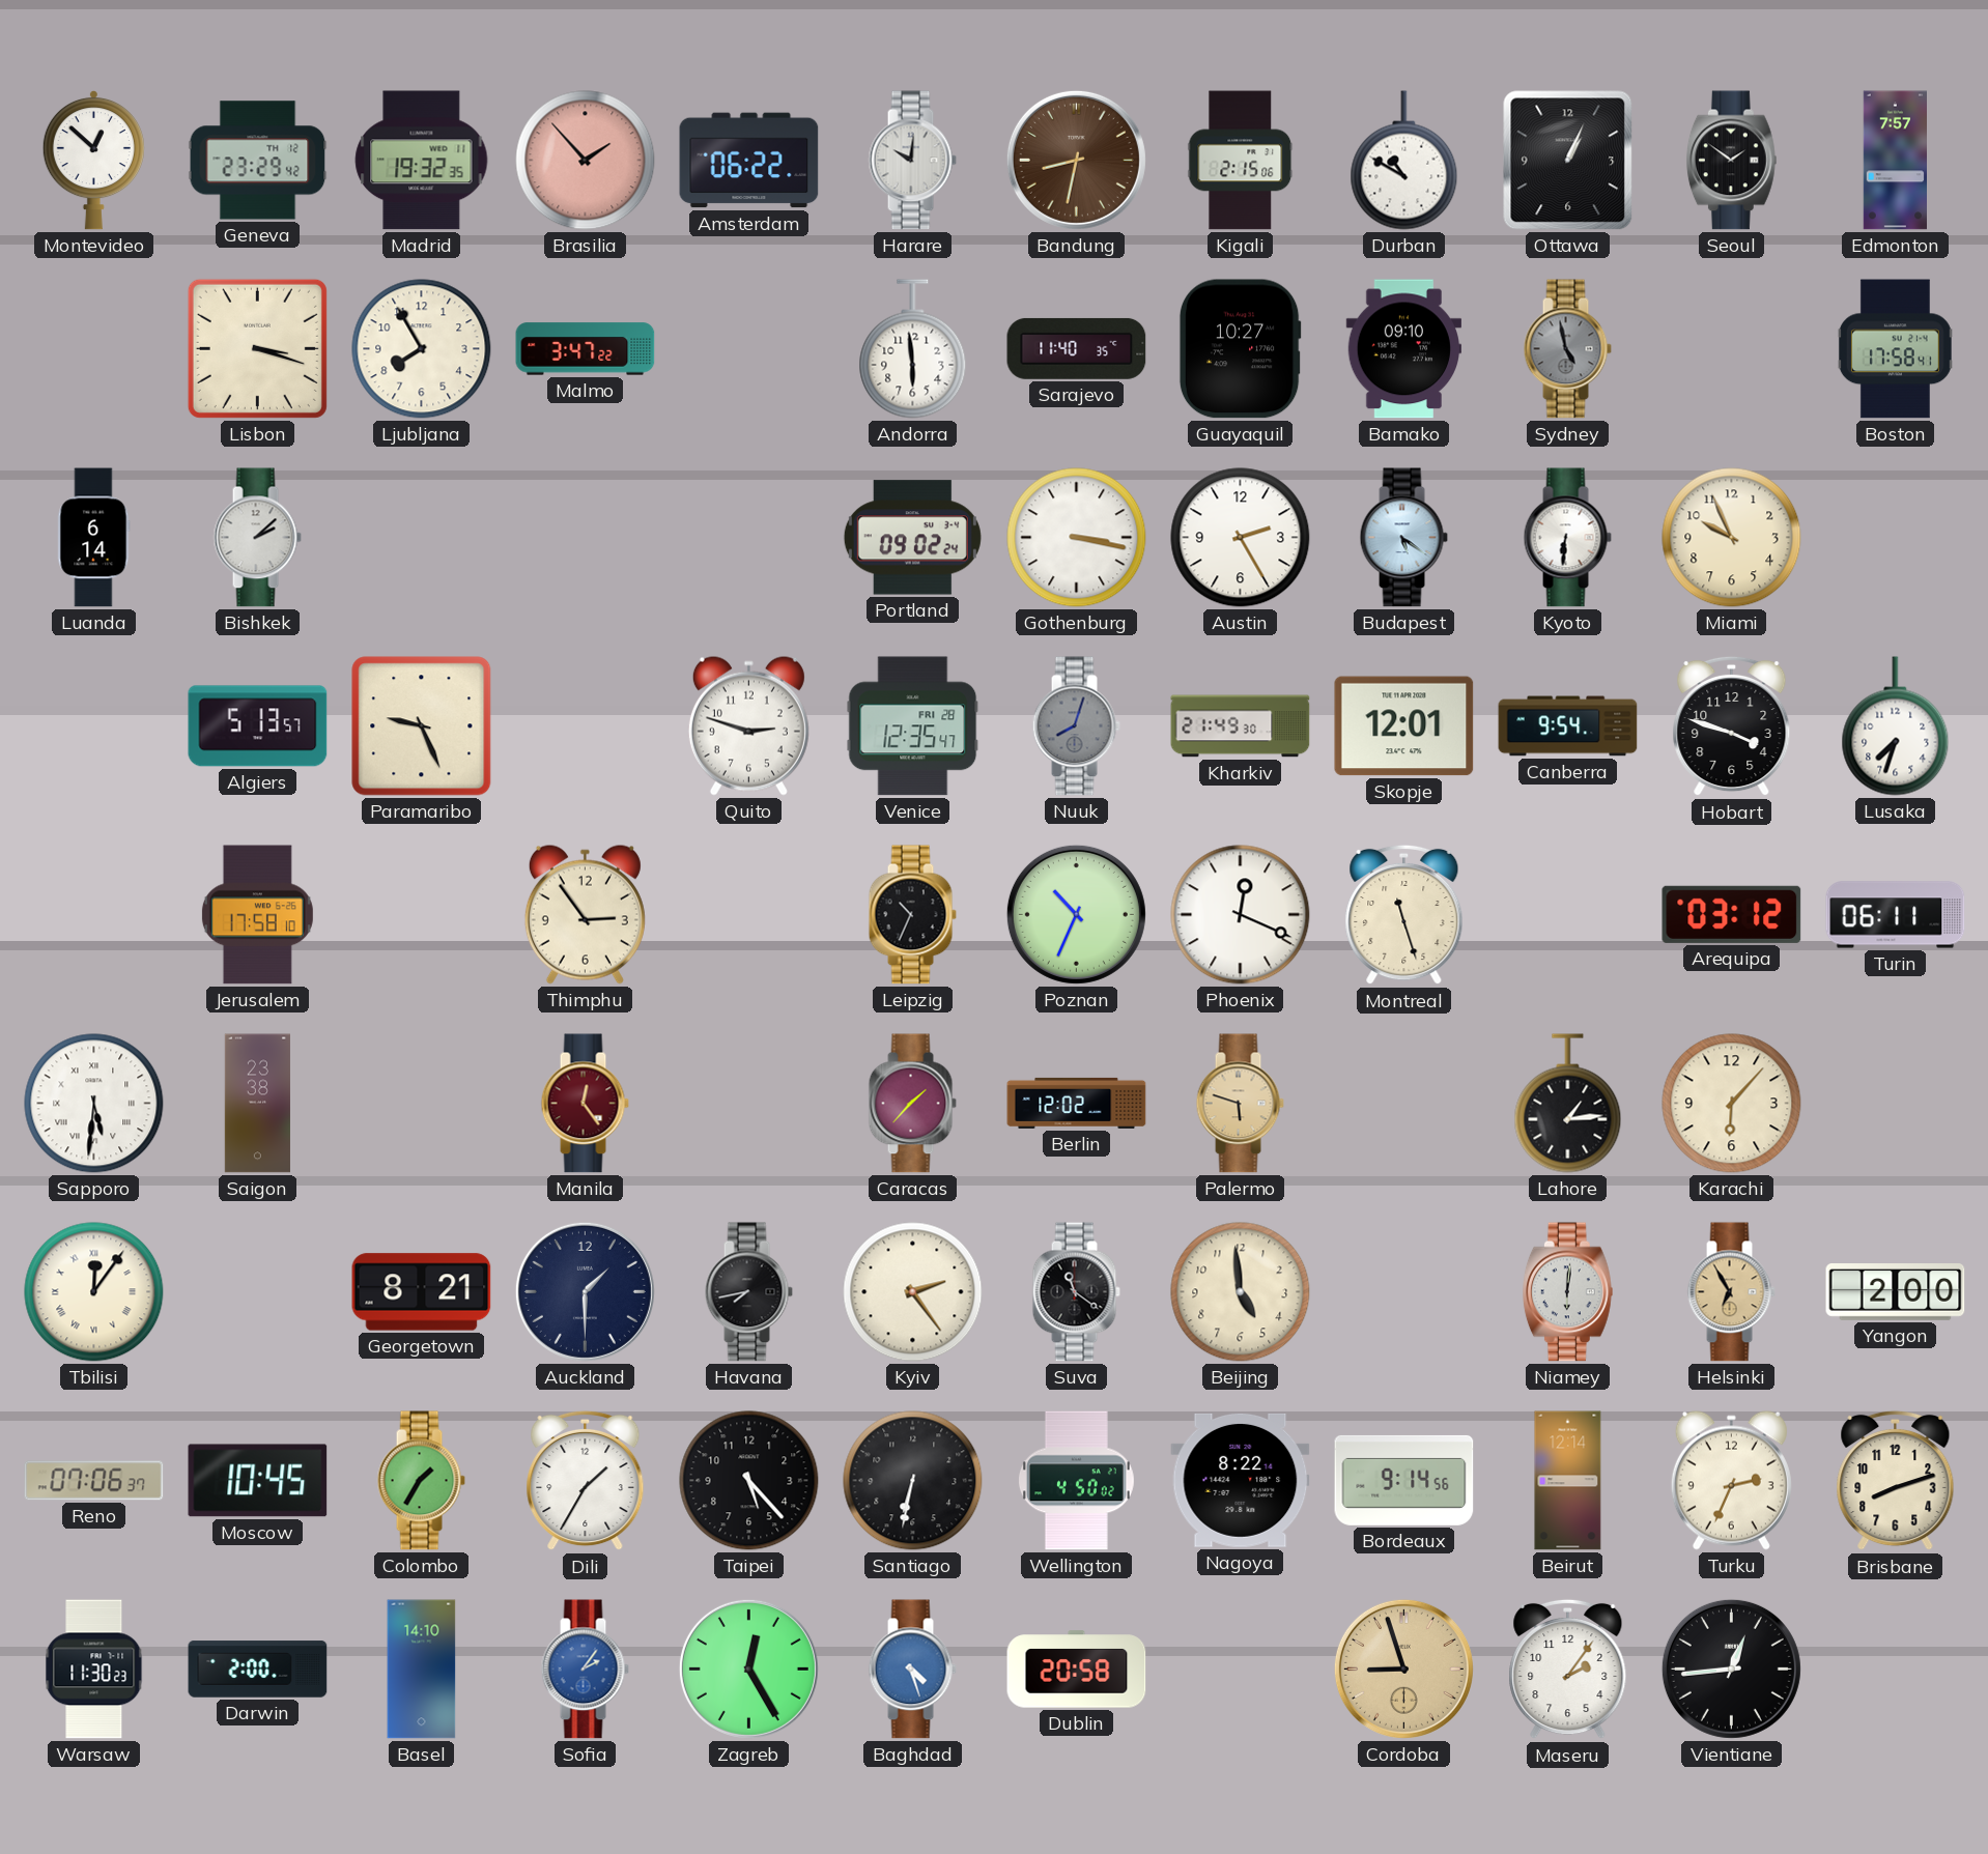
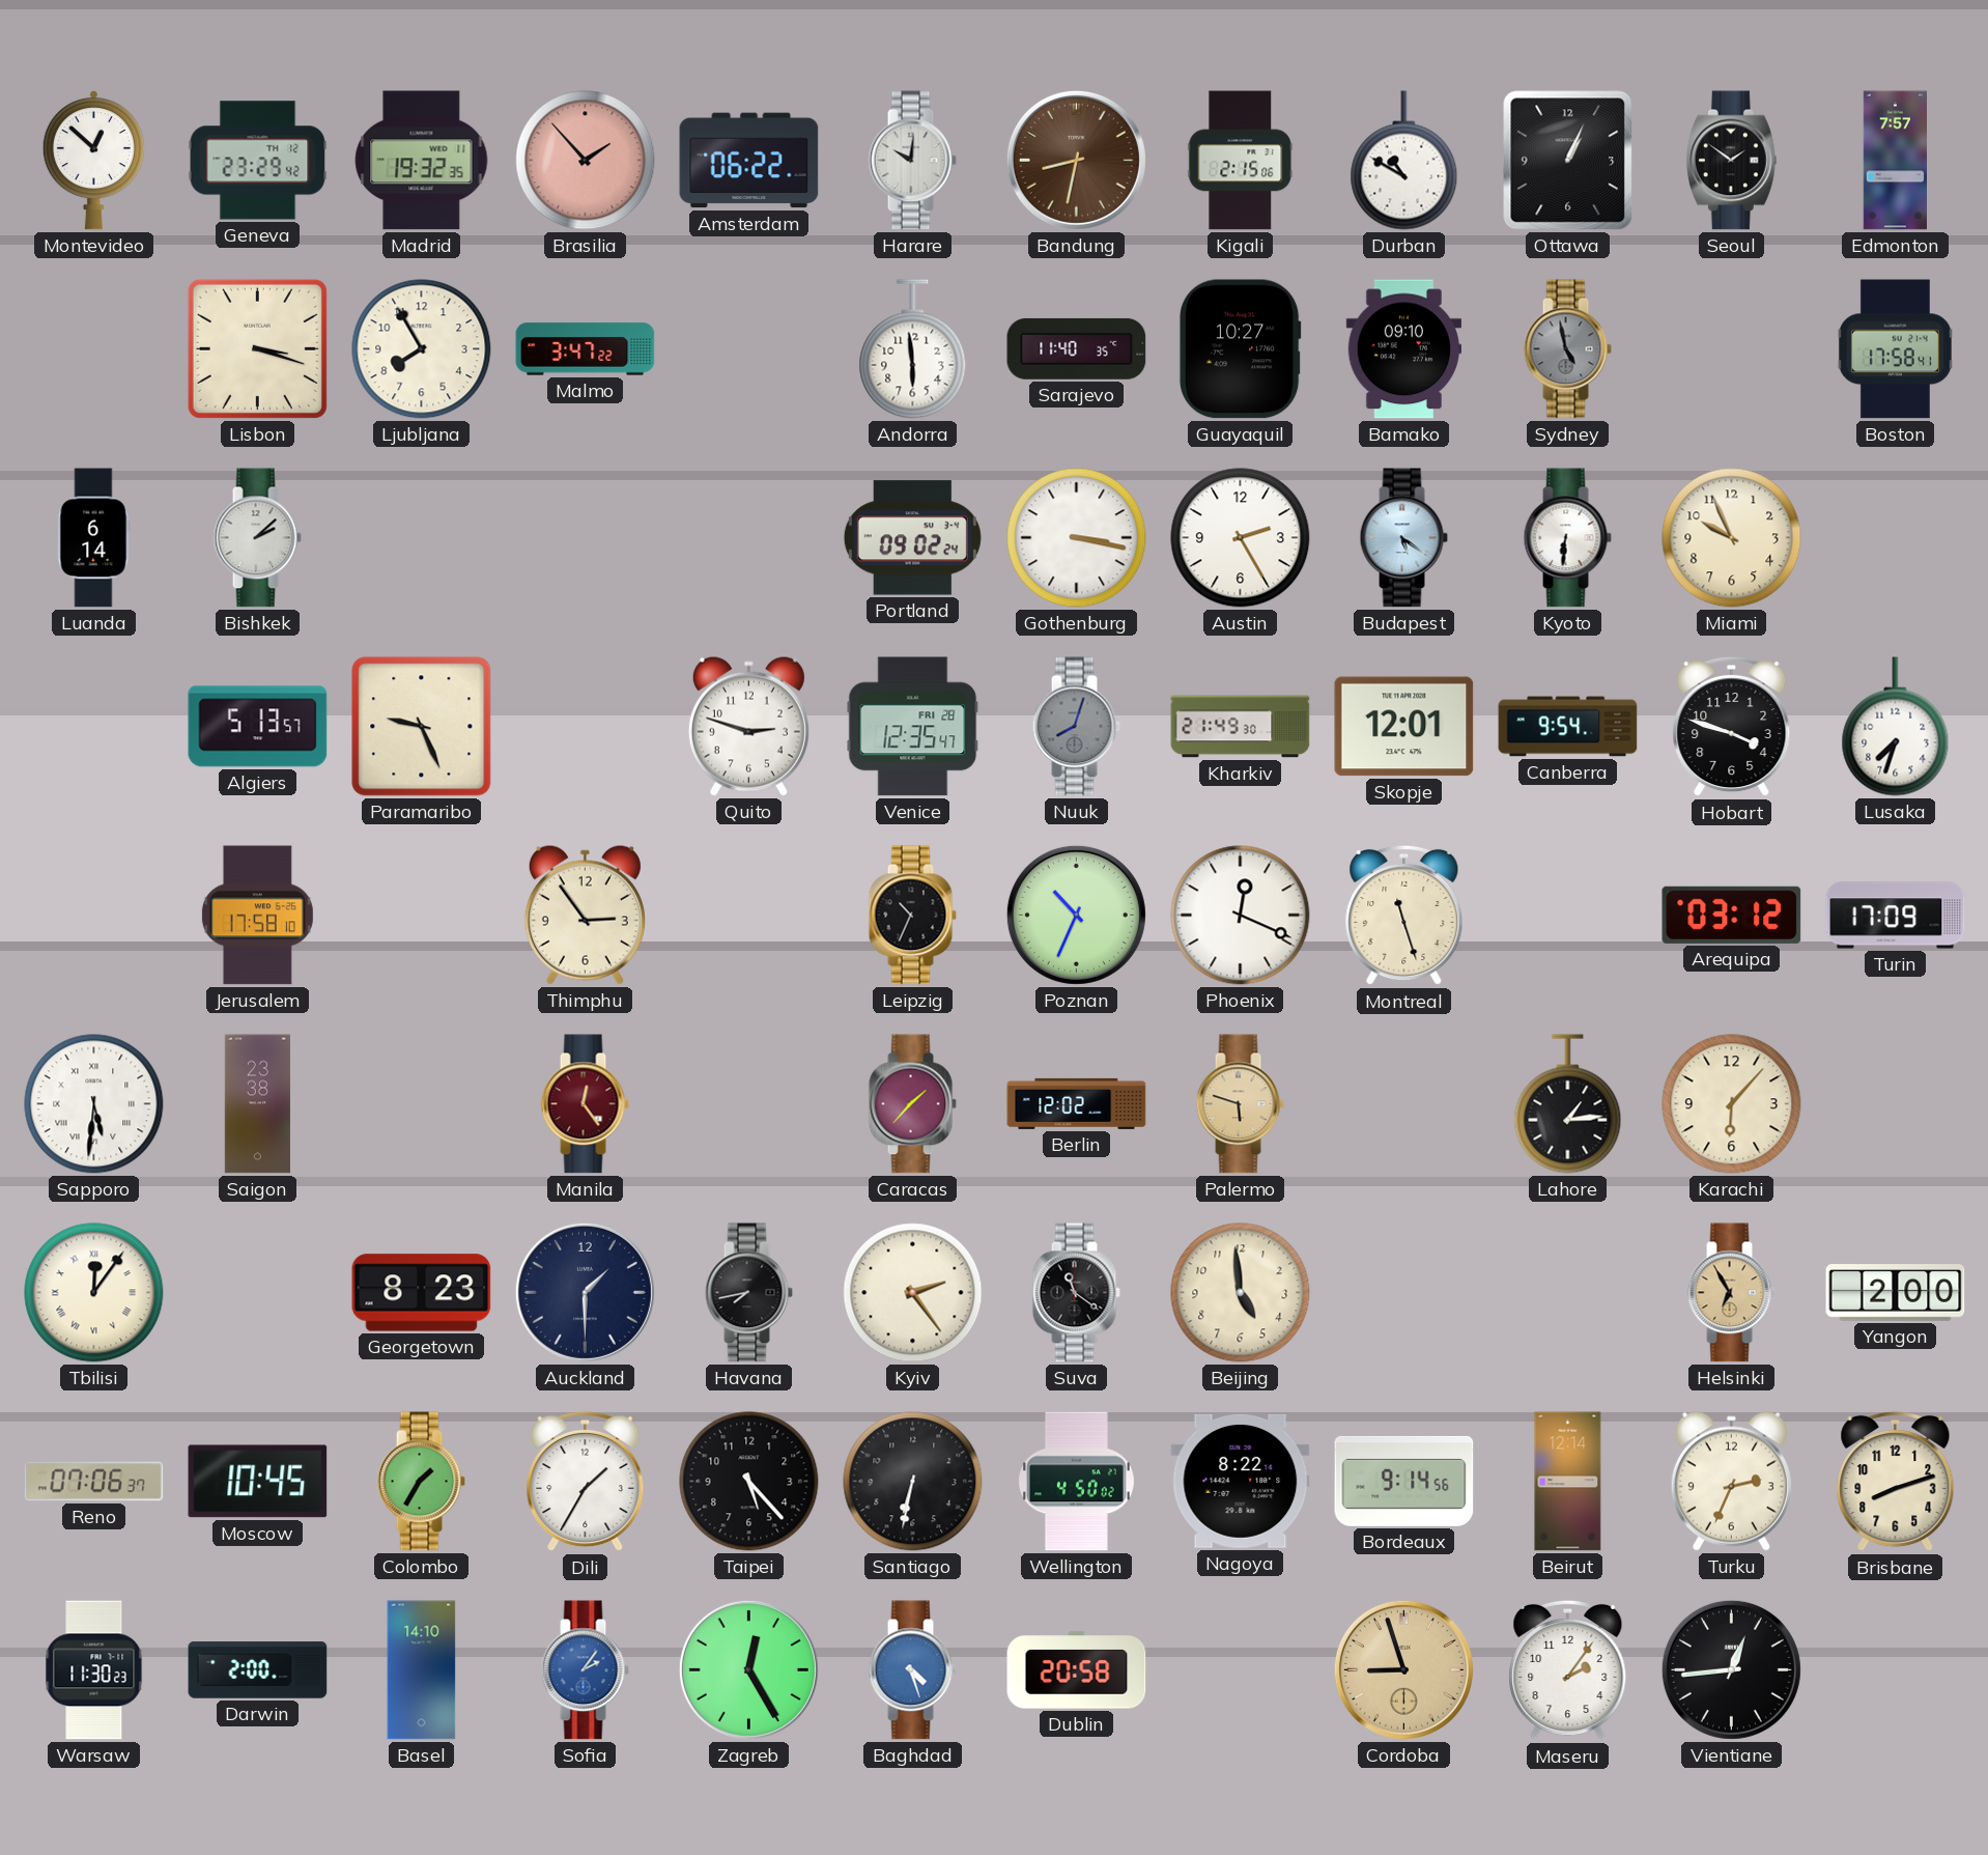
Turin: 06:11 -> 17:09
Georgetown: 8:21 -> 8:23
Niamey: 6:01 -> none
